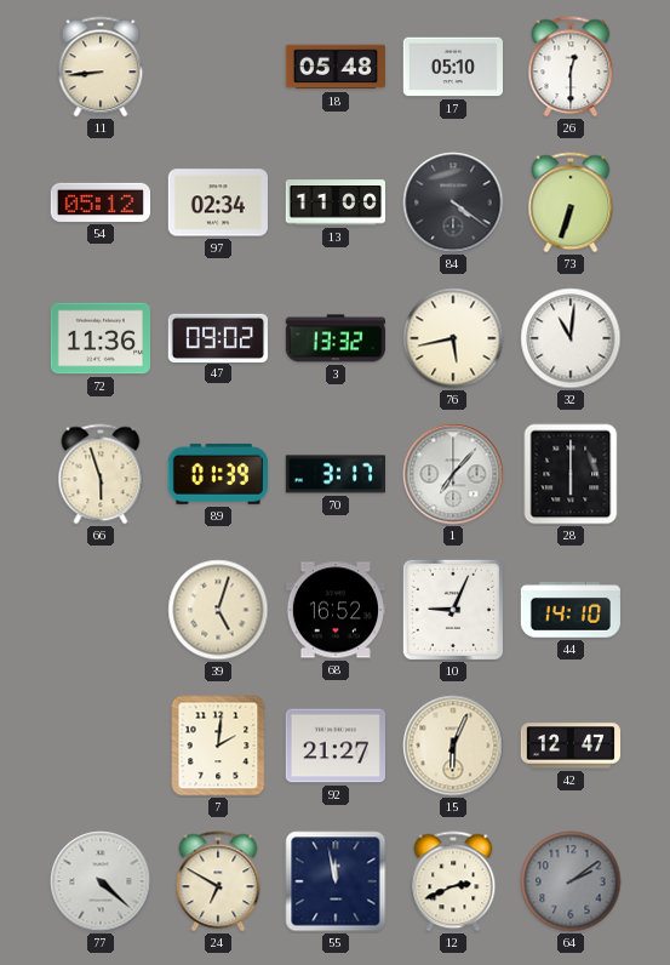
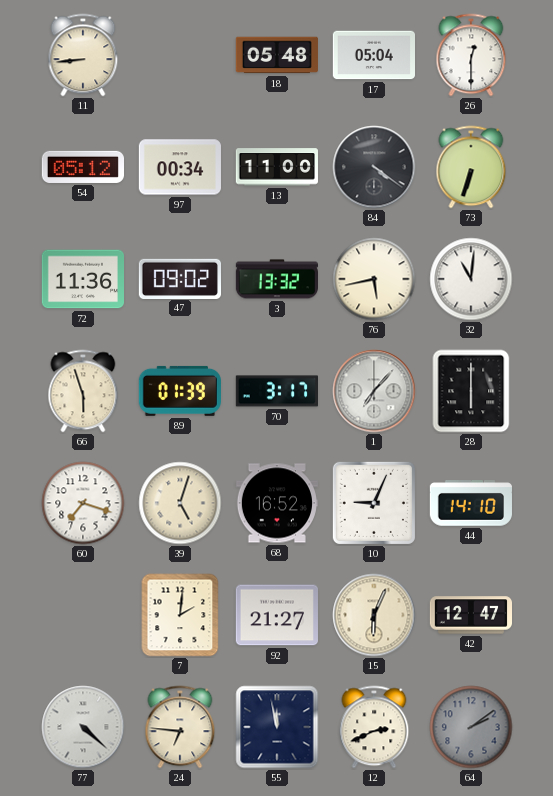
17: 05:10 -> 05:04
97: 02:34 -> 00:34
60: none -> 7:18
24: 6:50 -> 6:46
